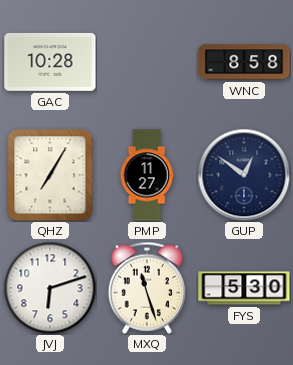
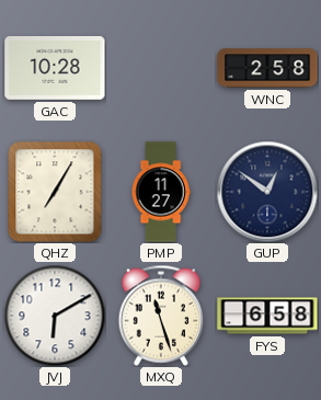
WNC: 8:58 -> 2:58
JVJ: 6:12 -> 6:10
FYS: 5:30 -> 6:58
